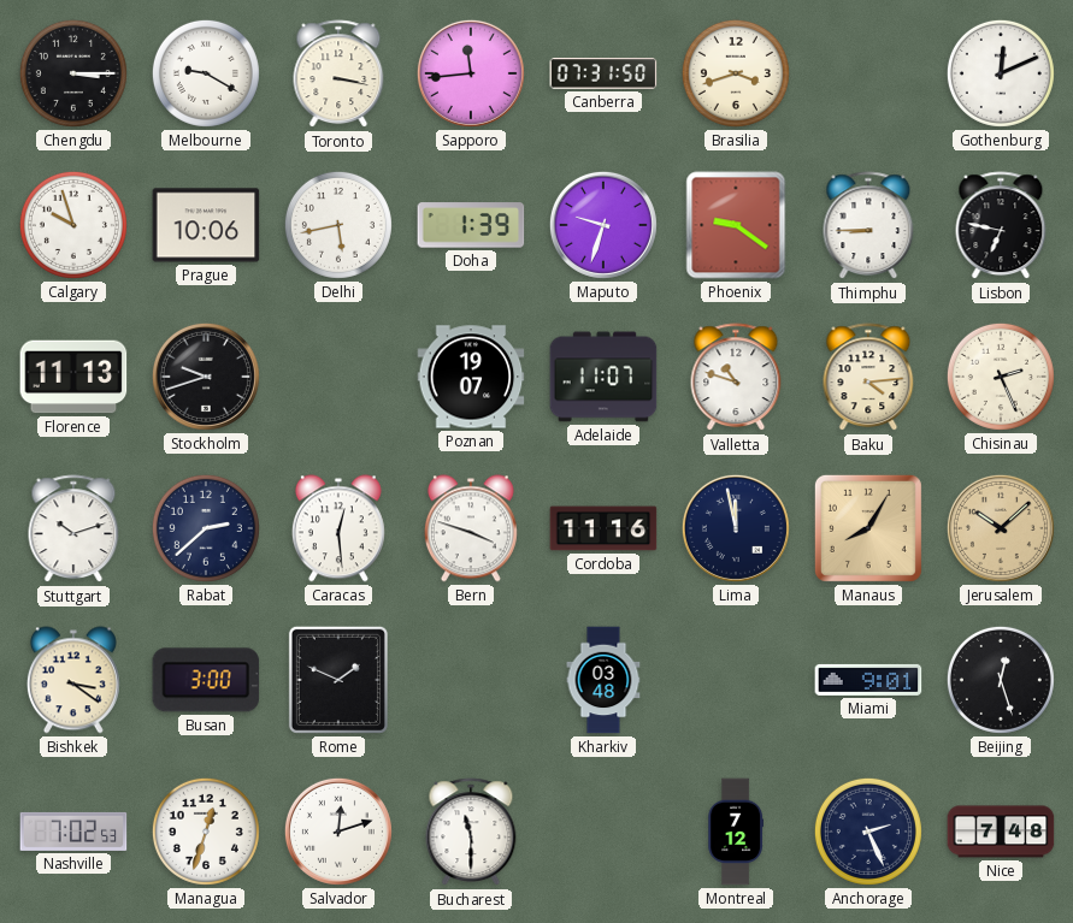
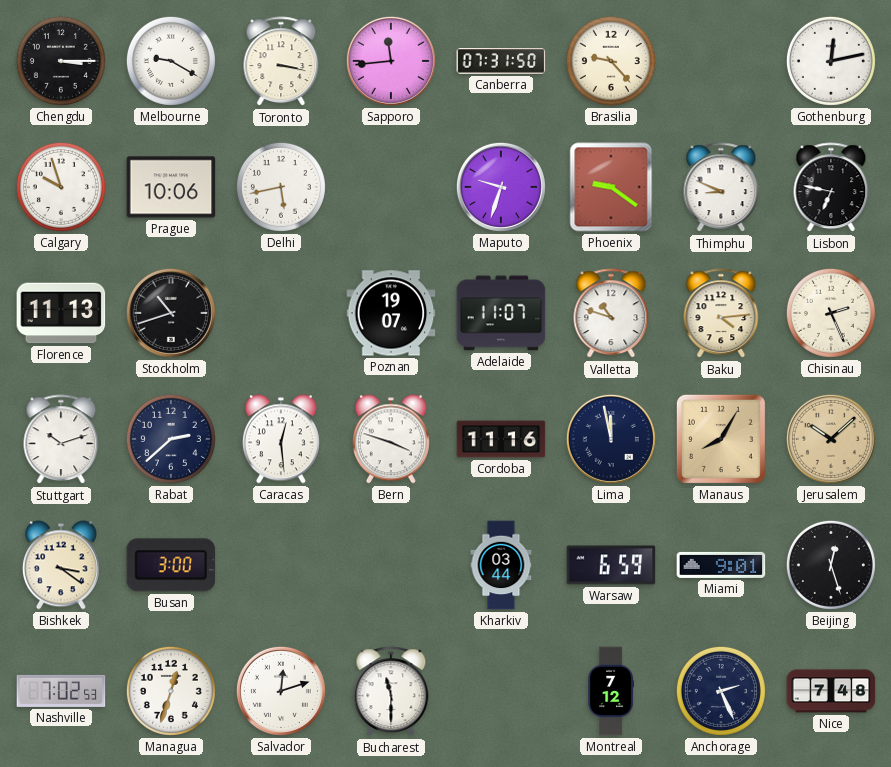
Brasilia: 3:42 -> 9:23
Gothenburg: 12:11 -> 12:13
Doha: 1:39 -> none
Thimphu: 8:45 -> 8:49
Stockholm: 9:42 -> 10:42
Rome: 1:49 -> none
Kharkiv: 03:48 -> 03:44
Warsaw: none -> 6:59
